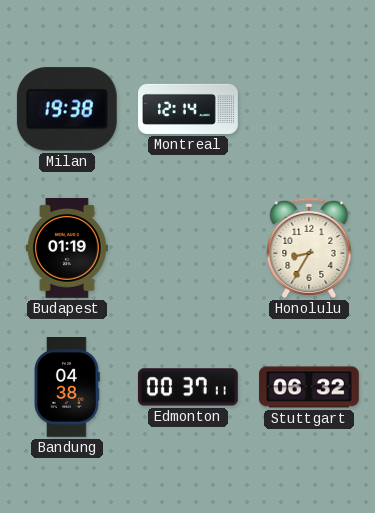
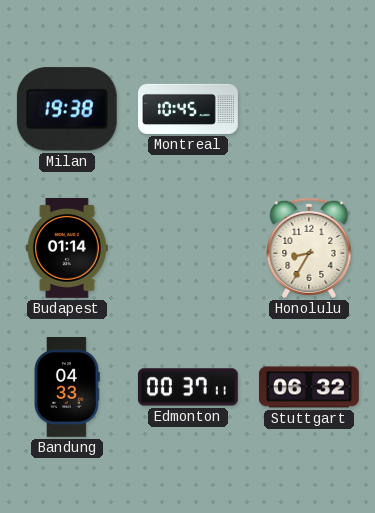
Montreal: 12:14 -> 10:45
Budapest: 01:19 -> 01:14
Bandung: 04:38 -> 04:33
